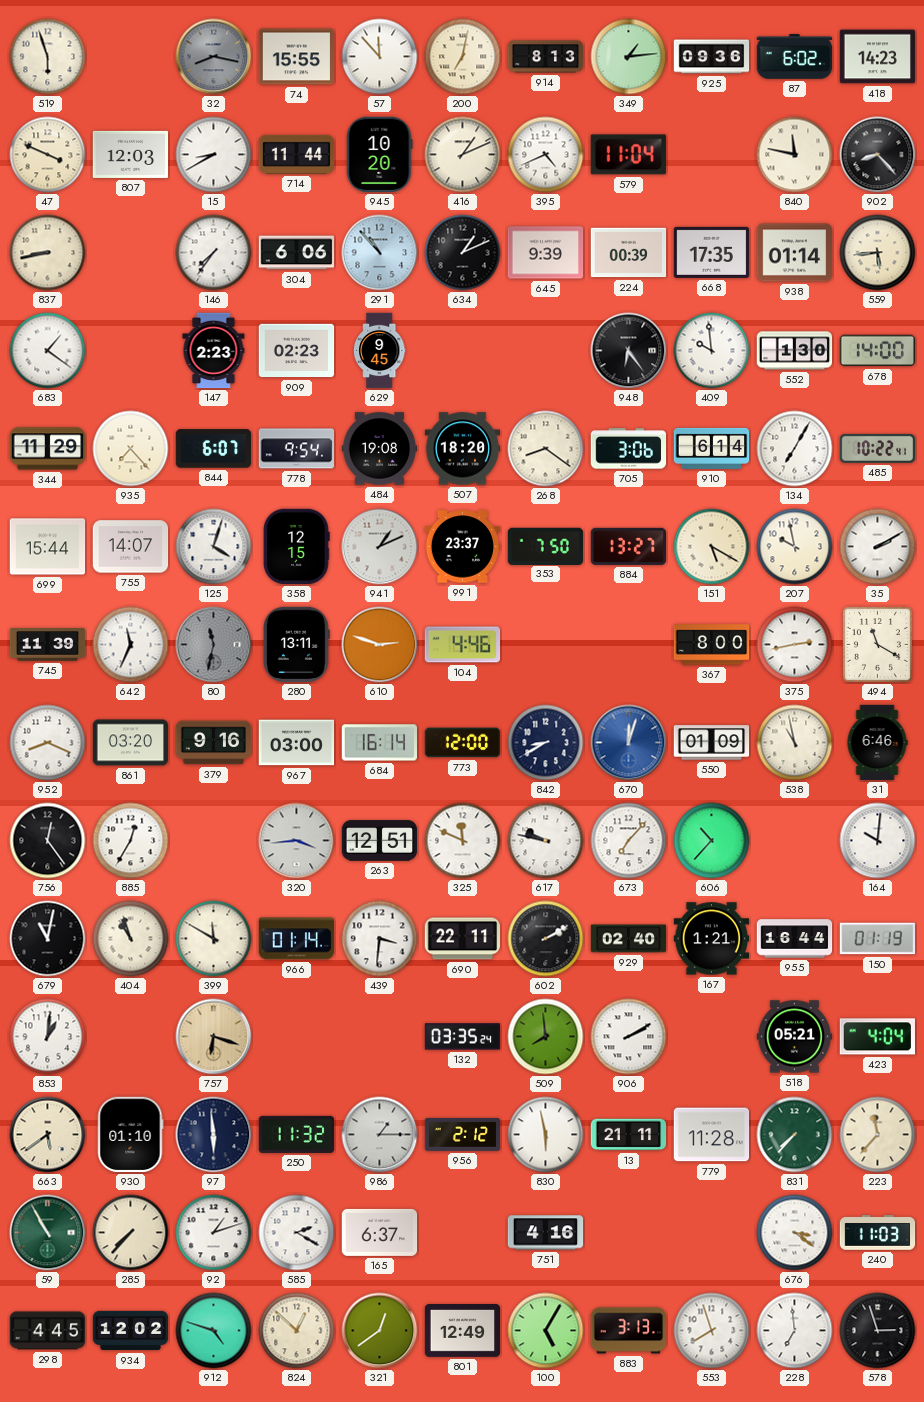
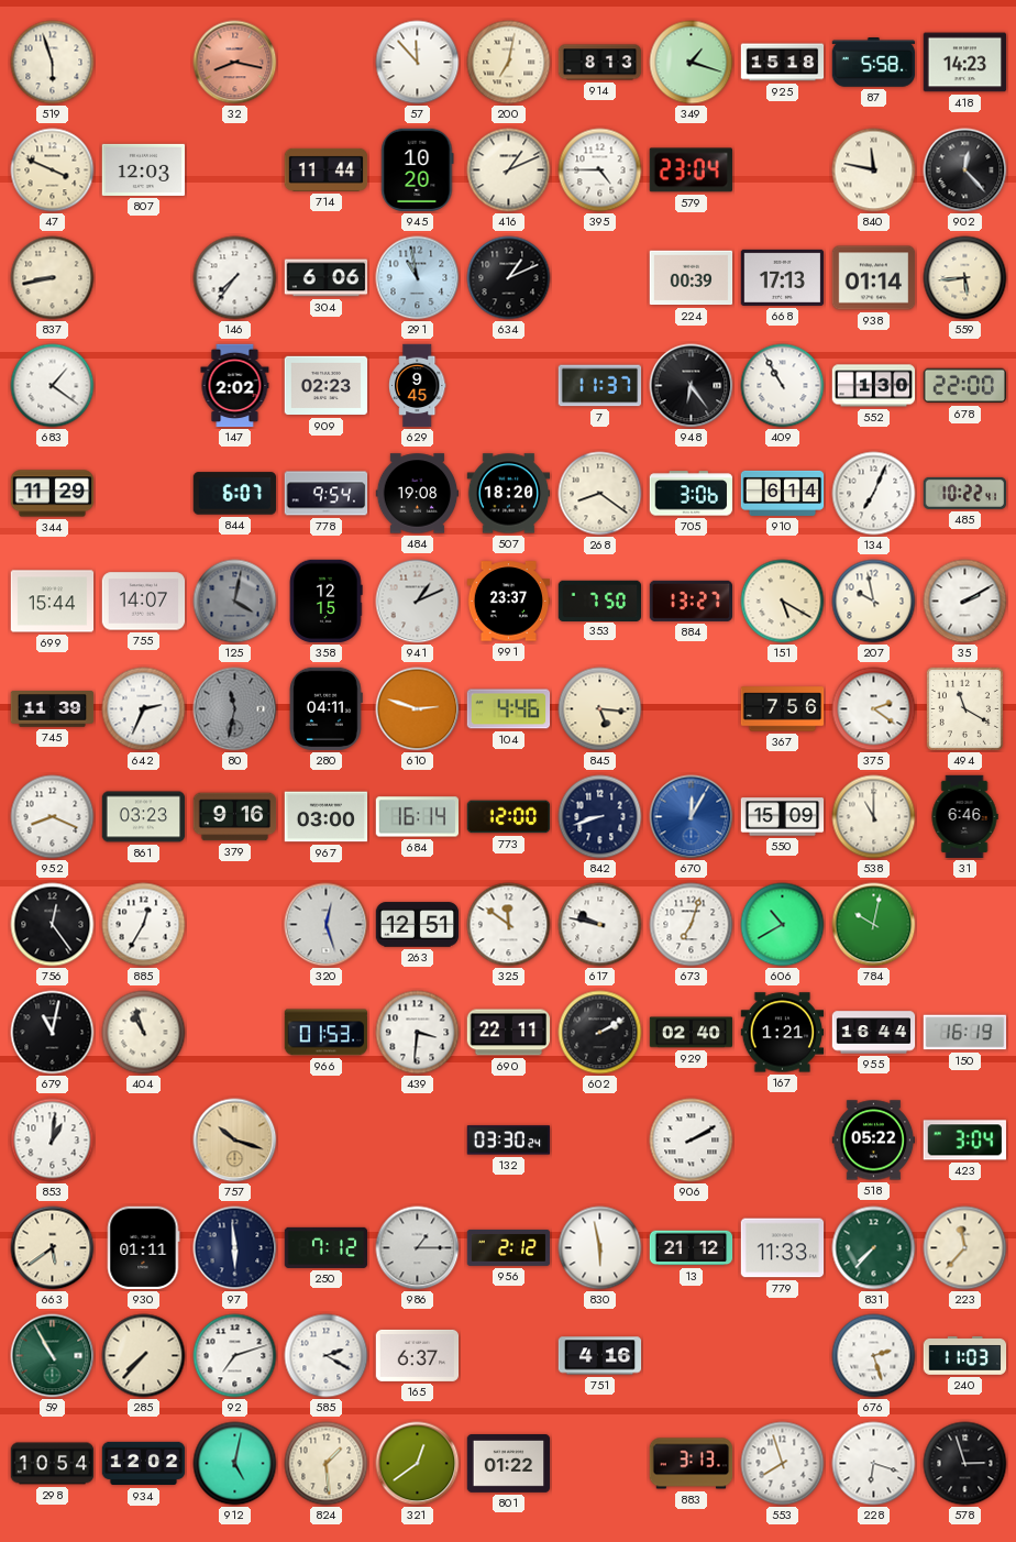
32 dial: grey -> salmon
74: 15:55 -> none
349: 1:14 -> 1:18
925: 09:36 -> 15:18
87: 6:02 -> 5:58
15: 8:40 -> none
395: 4:41 -> 4:45
579: 11:04 -> 23:04
902: 8:23 -> 12:23
291: 10:53 -> 10:58
645: 9:39 -> none
668: 17:35 -> 17:13
147: 2:23 -> 2:02
7: none -> 11:37
409: 9:59 -> 10:55
678: 14:00 -> 22:00
935: 7:23 -> none
134: 7:05 -> 7:04
125: 4:03 -> 4:02
125 dial: white -> grey
642: 11:34 -> 2:34
280: 13:11 -> 04:11
845: none -> 5:16
367: 8:00 -> 7:56
375: 2:43 -> 2:21
861: 03:20 -> 03:23
842: 8:40 -> 8:42
670: 12:03 -> 12:05
550: 01:09 -> 15:09
538: 10:58 -> 11:00
320: 3:44 -> 12:27
325: 11:49 -> 11:51
673: 7:07 -> 7:03
606: 10:37 -> 10:40
784: none -> 10:02
164: 10:01 -> none
399: 11:50 -> none
966: 01:14 -> 01:53
150: 01:19 -> 16:19
757: 6:18 -> 10:18
132: 03:35 -> 03:30
509: 7:59 -> none
518: 05:21 -> 05:22
423: 4:04 -> 3:04
930: 01:10 -> 01:11
250: 11:32 -> 7:12
13: 21:11 -> 21:12
779: 11:28 -> 11:33
92: 1:12 -> 7:12
676: 3:21 -> 2:27
298: 4:45 -> 10:54
912: 4:48 -> 5:02
824: 12:52 -> 1:29
801: 12:49 -> 01:22
100: 5:05 -> none
228: 6:59 -> 6:18
